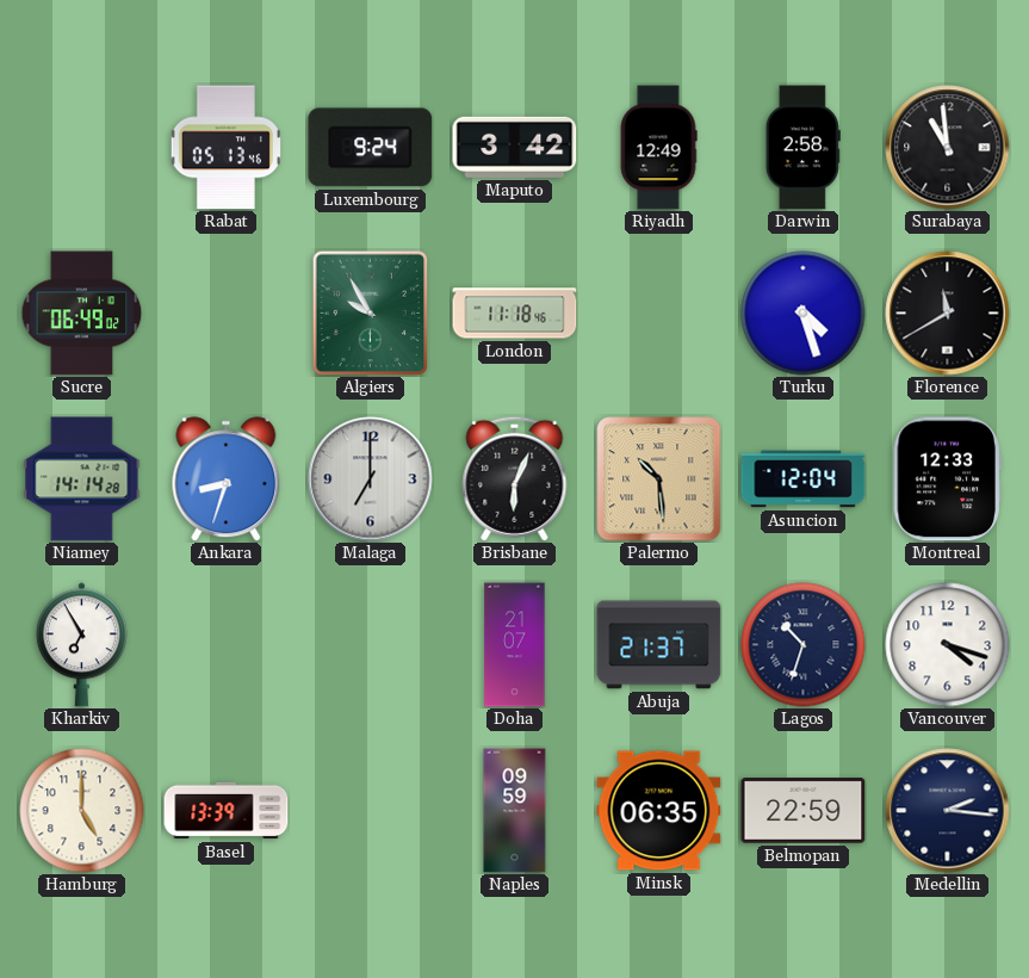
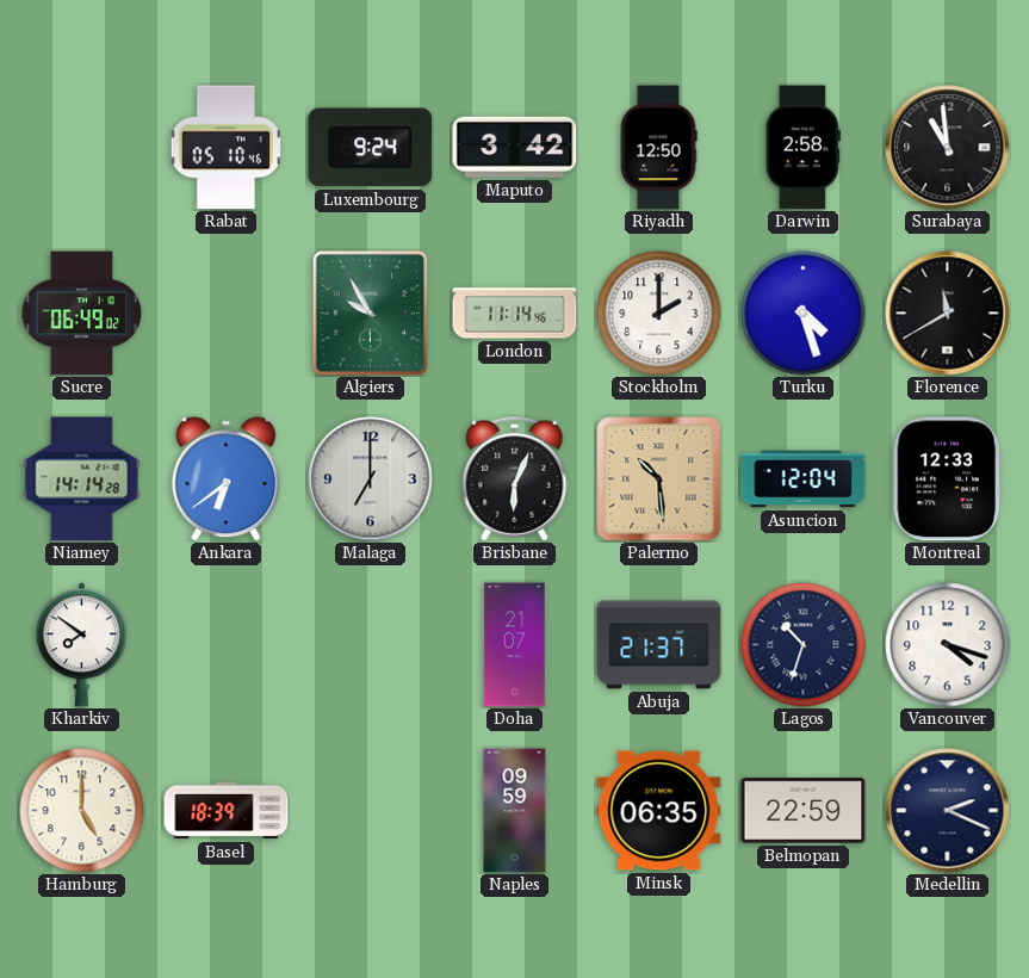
Rabat: 05:13 -> 05:10
Riyadh: 12:49 -> 12:50
London: 11:18 -> 11:14
Stockholm: none -> 2:00
Ankara: 8:33 -> 6:39
Kharkiv: 6:55 -> 7:51
Basel: 13:39 -> 18:39
Medellin: 2:16 -> 2:19
